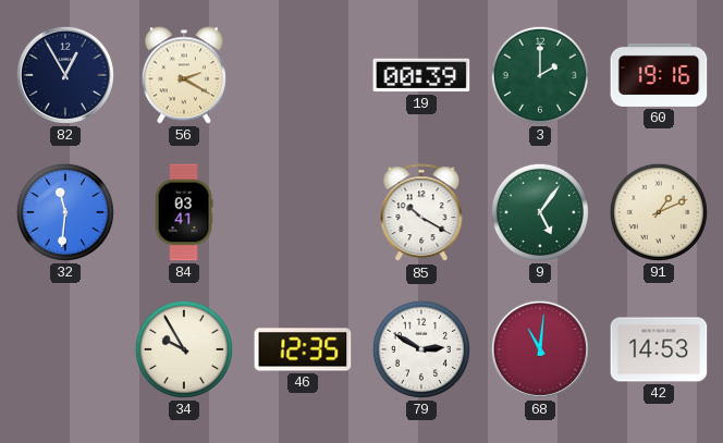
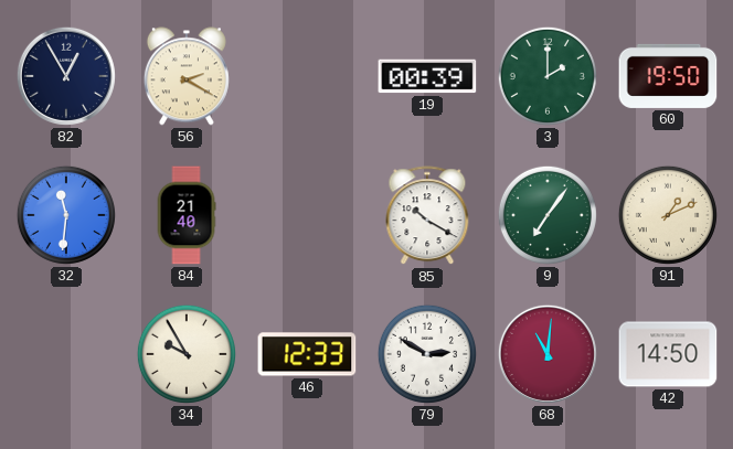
60: 19:16 -> 19:50
84: 03:41 -> 21:40
9: 5:06 -> 7:06
46: 12:35 -> 12:33
42: 14:53 -> 14:50
